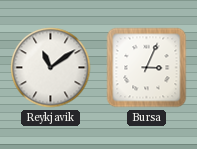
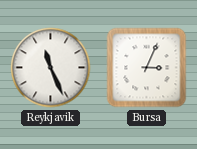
Reykjavik: 11:09 -> 11:26
